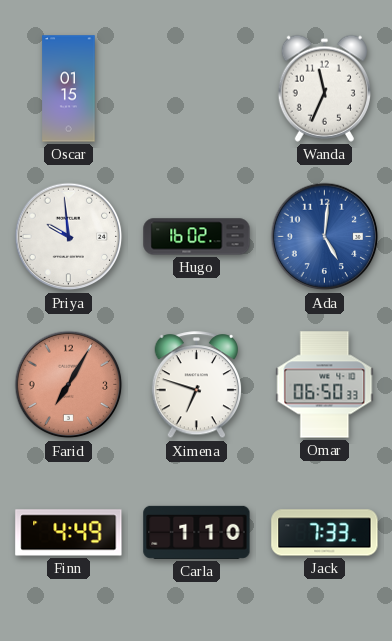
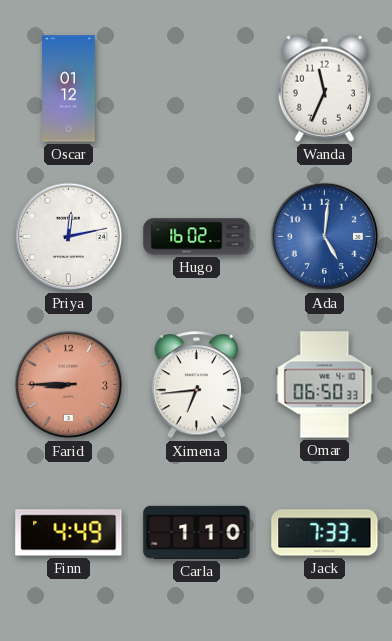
Oscar: 01:15 -> 01:12
Priya: 9:59 -> 12:13
Farid: 7:05 -> 8:45
Ximena: 6:48 -> 6:44
